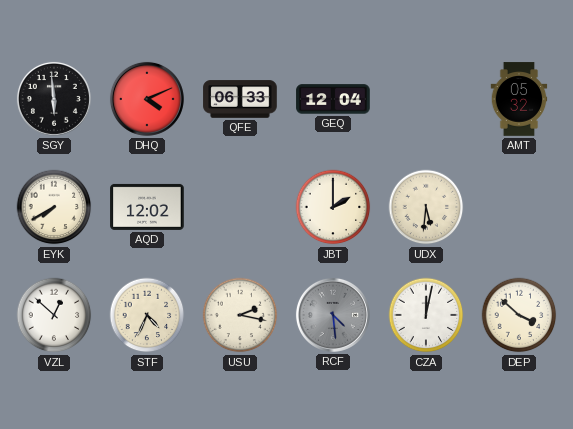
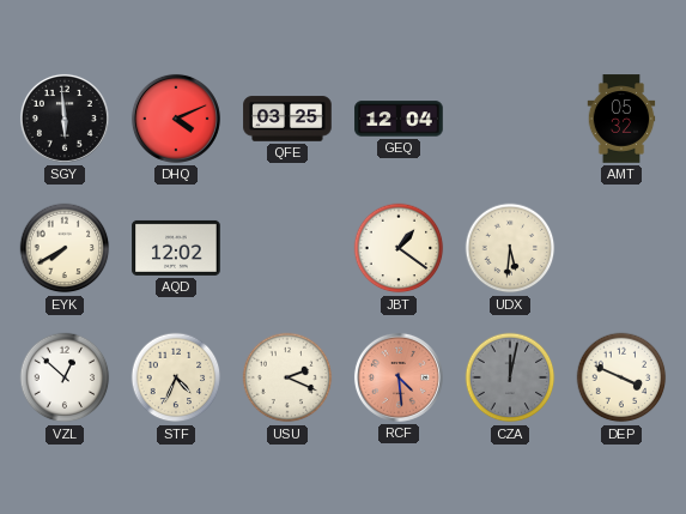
QFE: 06:33 -> 03:25
JBT: 2:00 -> 1:21
USU: 2:17 -> 2:19
RCF dial: grey -> salmon
CZA dial: white -> grey
DEP: 3:52 -> 3:49
